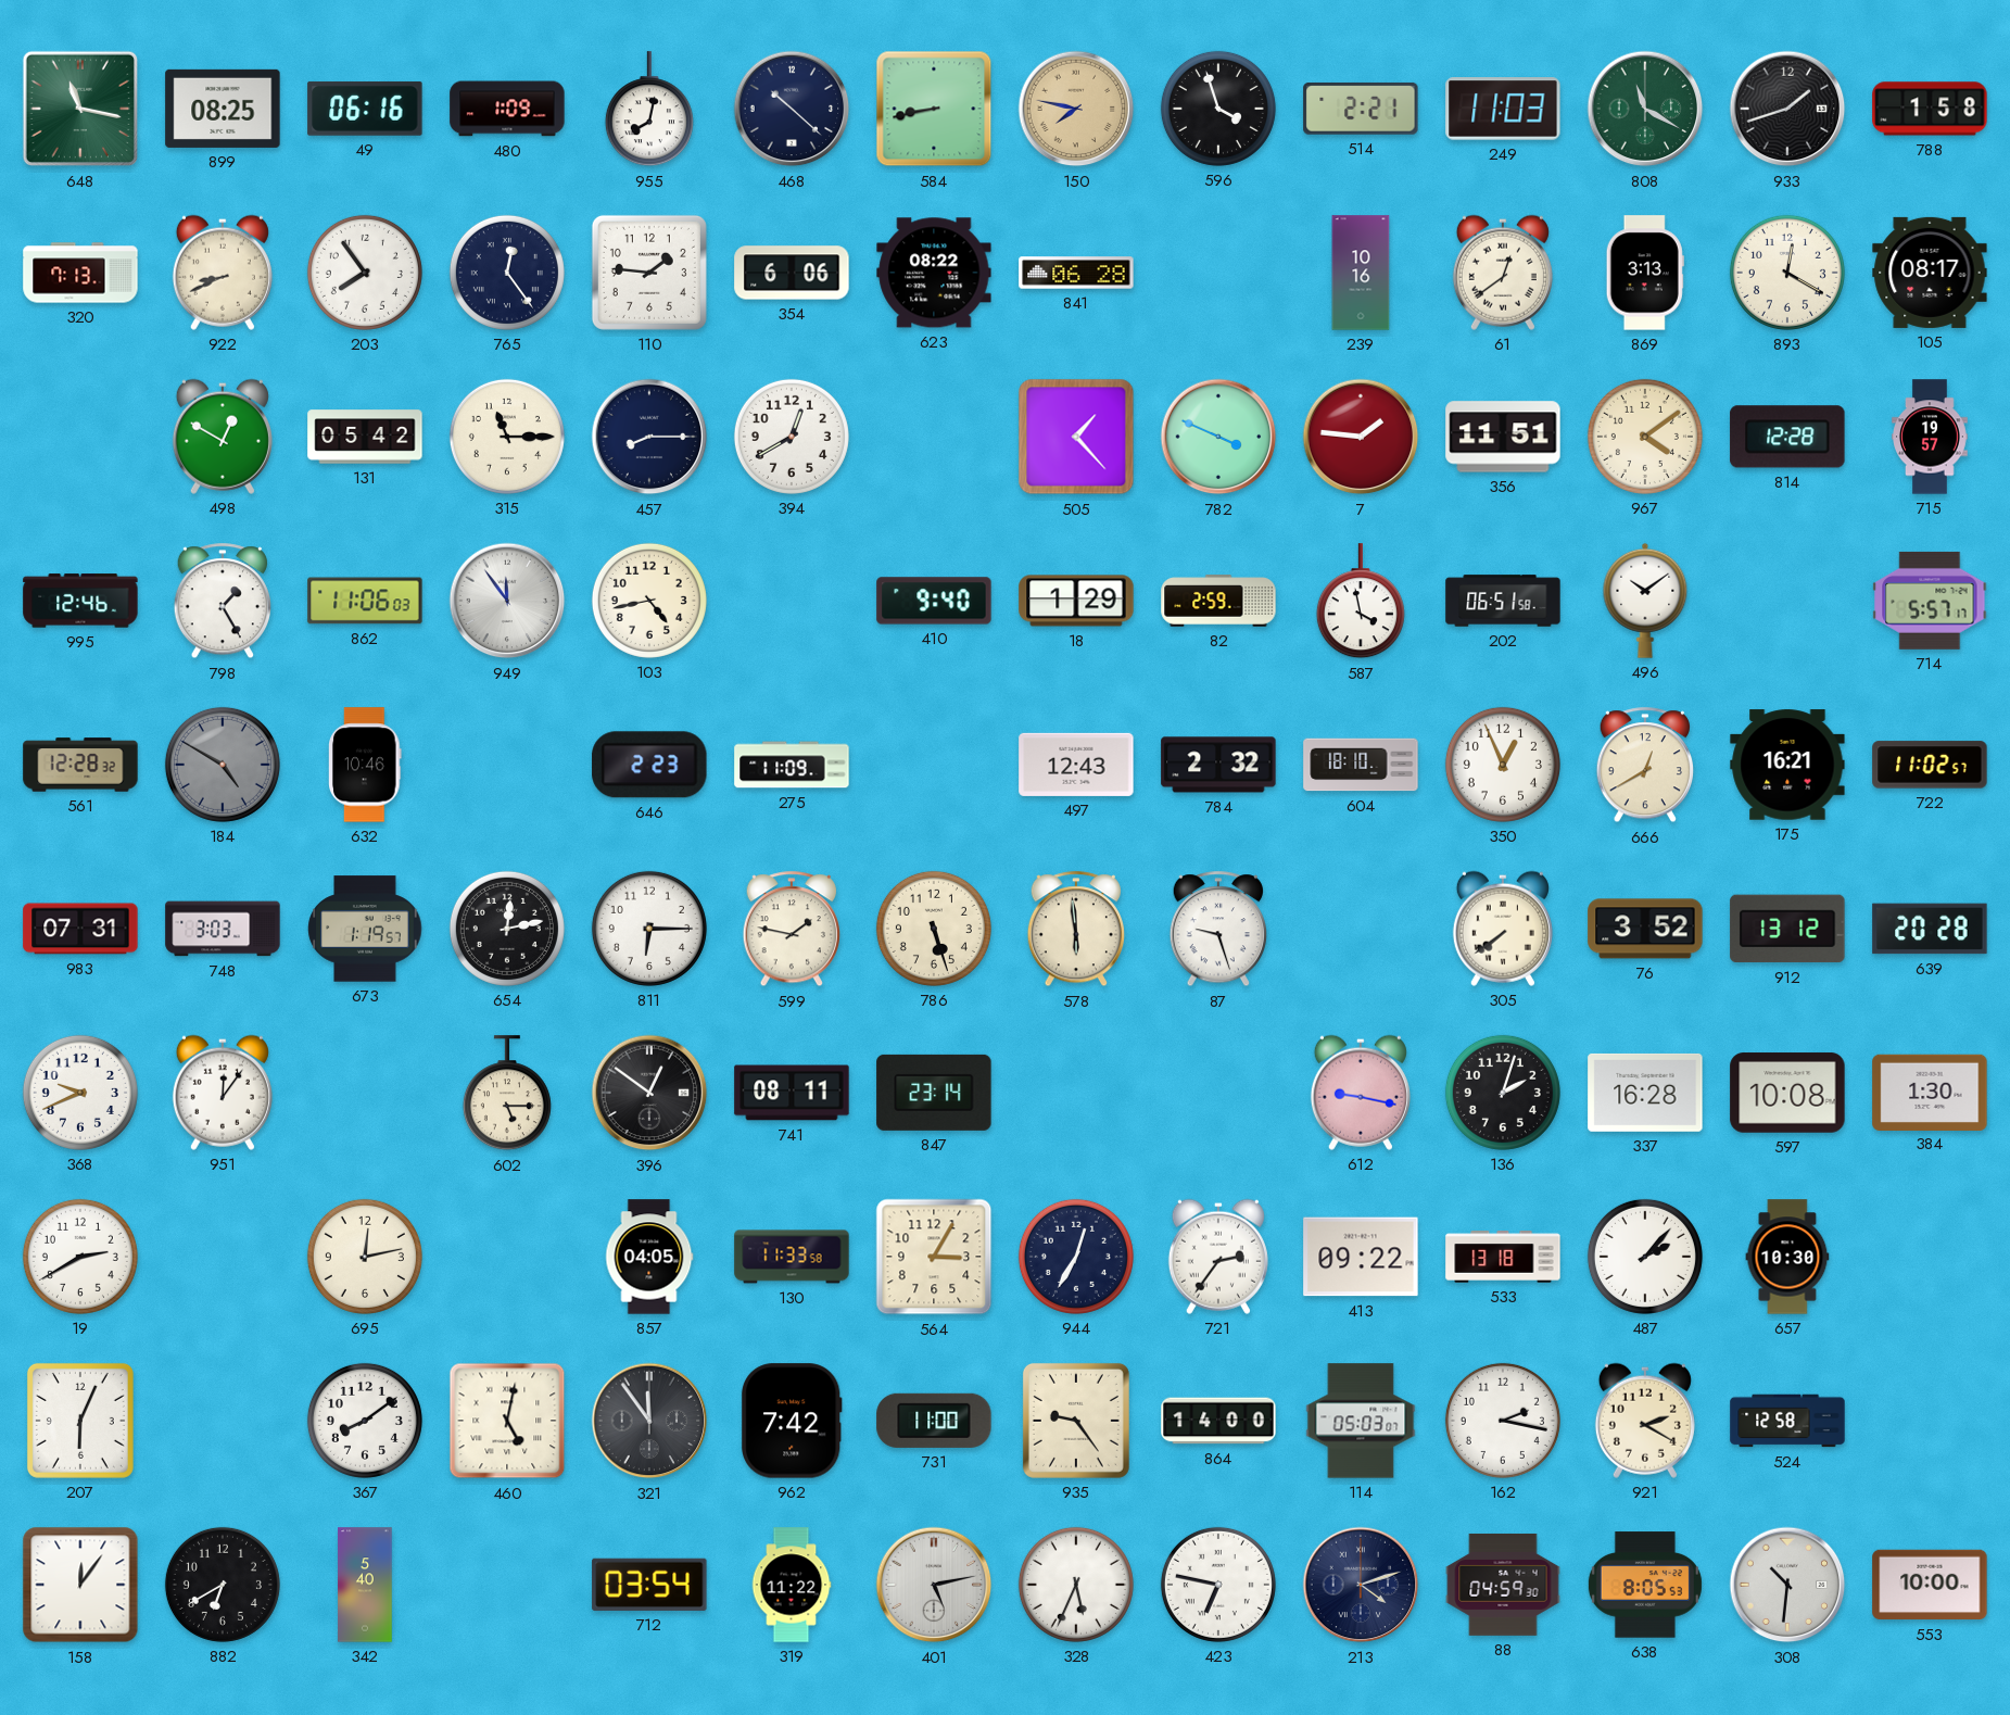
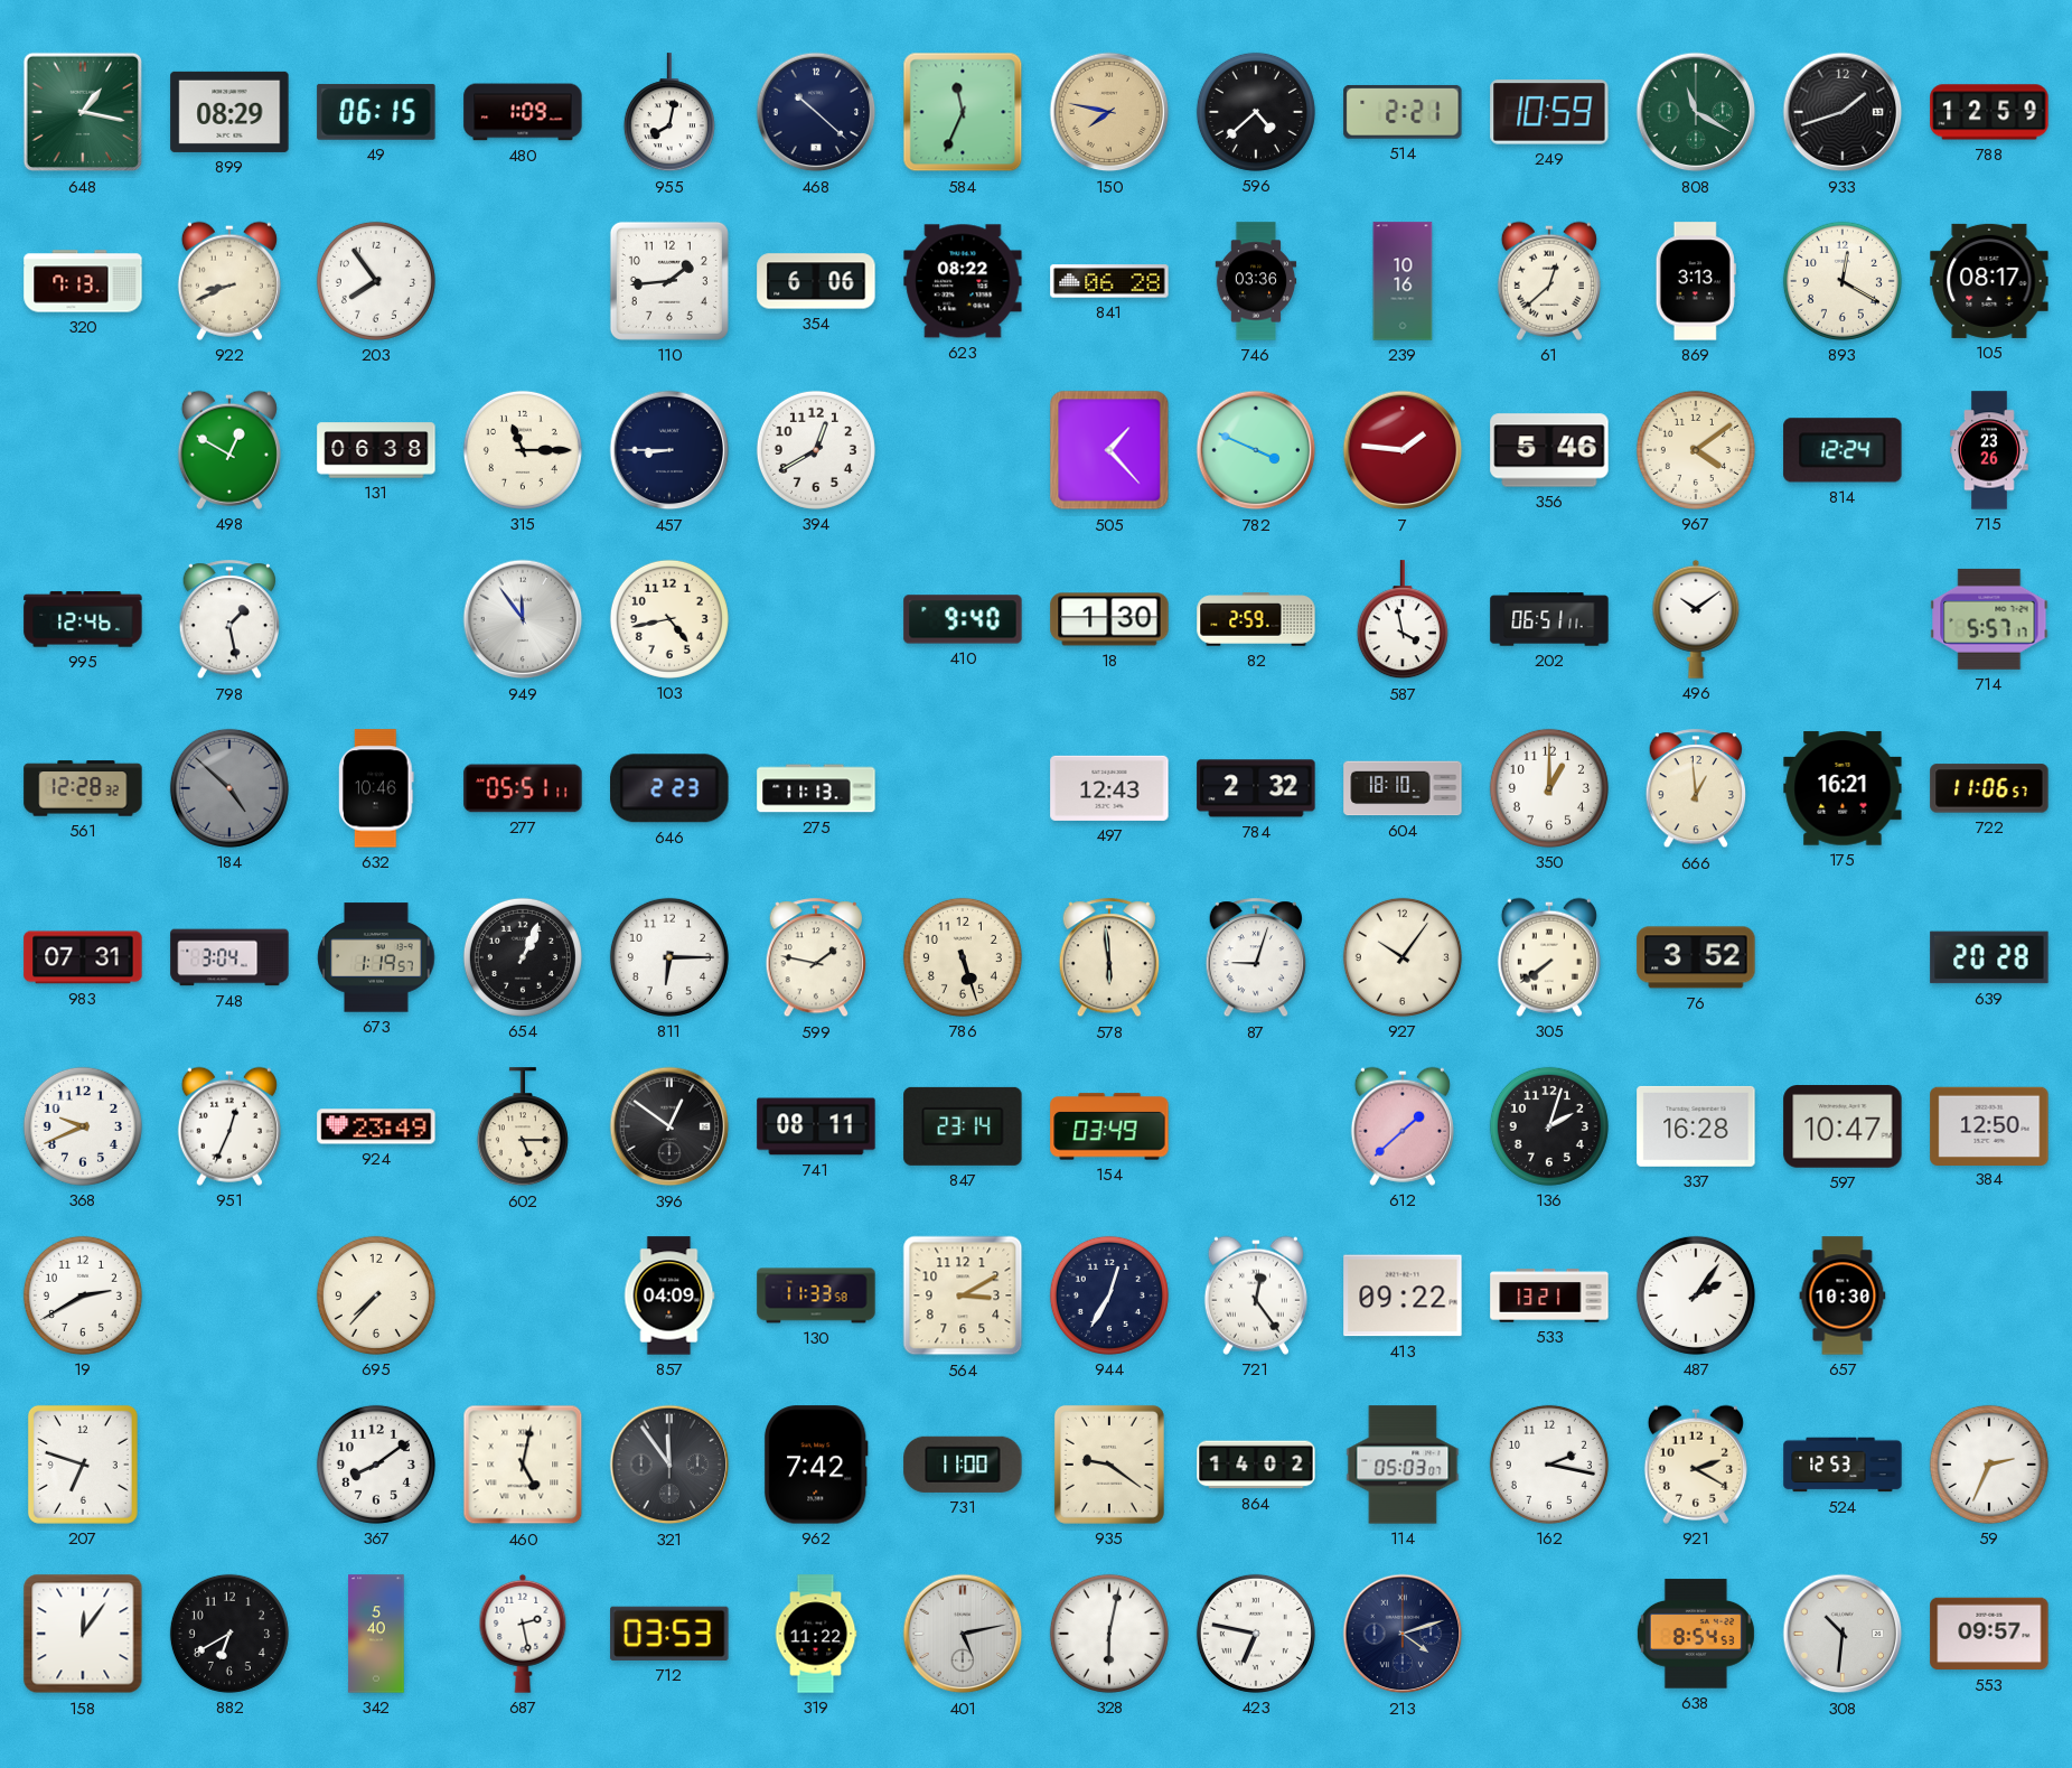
648: 11:17 -> 1:17
899: 08:25 -> 08:29
49: 06:16 -> 06:15
584: 8:43 -> 11:34
596: 3:57 -> 4:38
249: 11:03 -> 10:59
788: 1:58 -> 12:59
765: 12:24 -> none
110: 1:46 -> 1:44
746: none -> 03:36
61: 12:39 -> 12:38
131: 05:42 -> 06:38
457: 8:15 -> 8:45
356: 11:51 -> 5:46
814: 12:28 -> 12:24
715: 19:57 -> 23:26
798: 1:25 -> 1:28
862: 11:06 -> none
18: 1:29 -> 1:30
202: 06:51:58 -> 06:51:11
184: 4:50 -> 4:52
277: none -> 05:51
275: 11:09 -> 11:13
350: 12:56 -> 1:00
666: 12:40 -> 12:59
722: 11:02 -> 11:06
748: 3:03 -> 3:04
654: 12:13 -> 1:04
87: 9:27 -> 9:03
927: none -> 10:06
912: 13:12 -> none
951: 12:06 -> 12:34
924: none -> 23:49
154: none -> 03:49
612: 9:17 -> 1:38
597: 10:08 -> 10:47
384: 1:30 -> 12:50
695: 12:13 -> 7:37
857: 04:05 -> 04:09
564: 3:05 -> 3:10
721: 2:36 -> 12:24
533: 13:18 -> 13:21
487: 2:07 -> 2:06
207: 6:04 -> 6:48
935: 9:24 -> 9:21
864: 14:00 -> 14:02
524: 12:58 -> 12:53
59: none -> 2:34
687: none -> 2:28
712: 03:54 -> 03:53
328: 5:34 -> 6:02
88: 04:59 -> none
638: 8:05 -> 8:54
553: 10:00 -> 09:57
